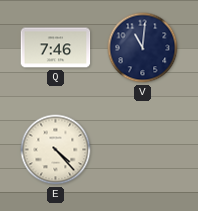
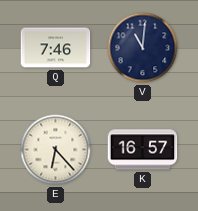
E: 4:23 -> 6:23
K: none -> 16:57
